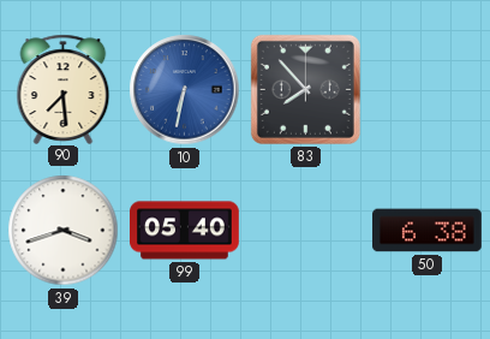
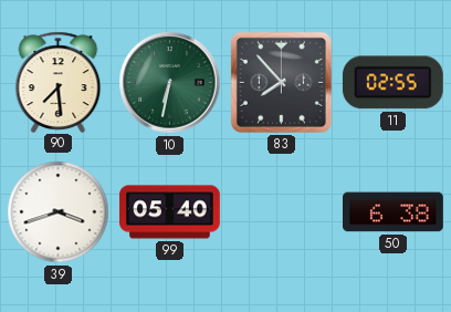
10 dial: blue -> green
11: none -> 02:55
